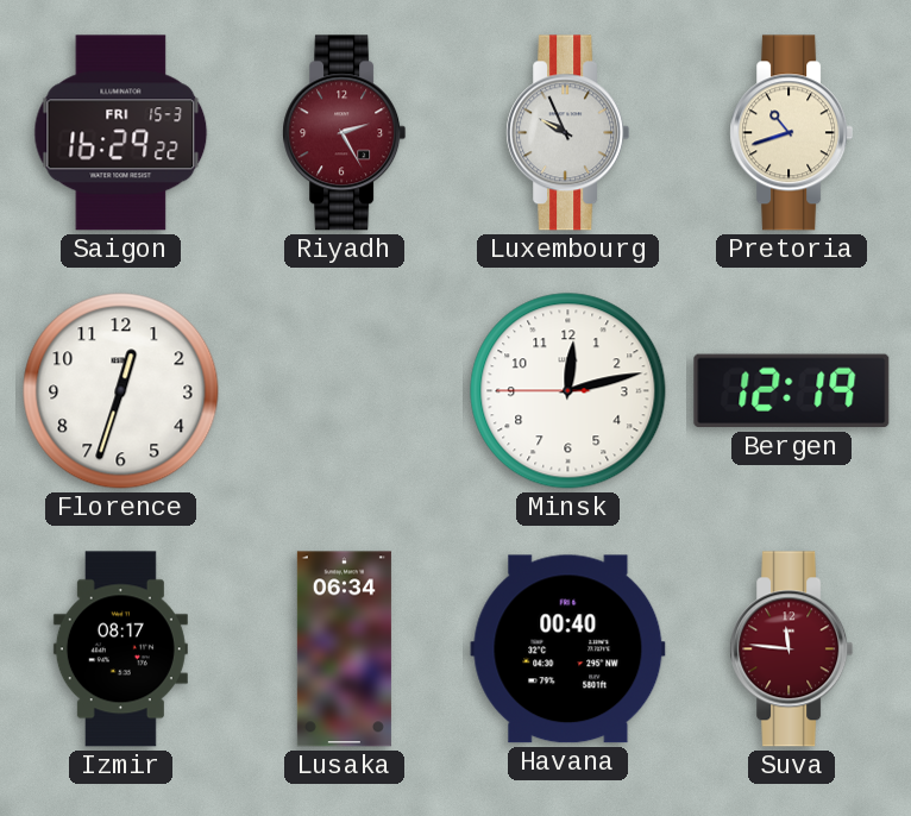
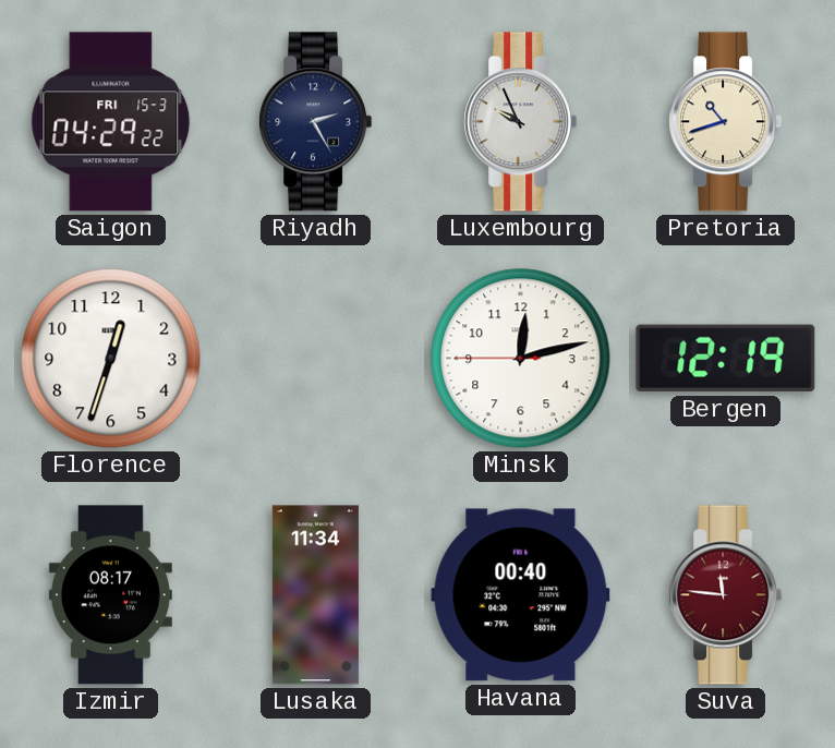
Saigon: 16:29 -> 04:29
Riyadh dial: burgundy -> navy
Lusaka: 06:34 -> 11:34
